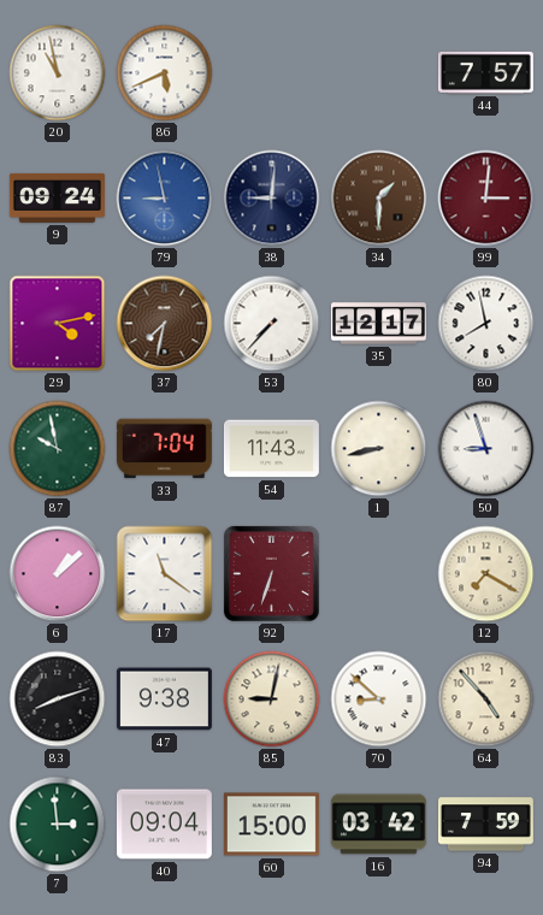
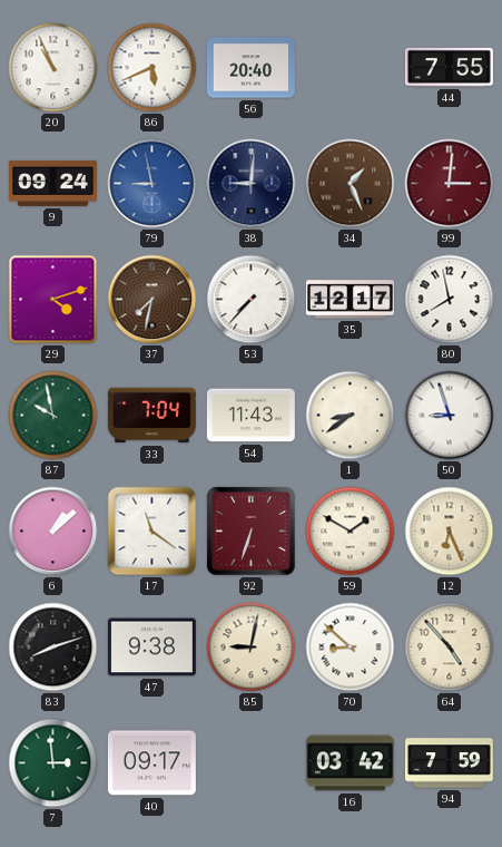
20: 10:58 -> 10:56
56: none -> 20:40
44: 7:57 -> 7:55
34: 1:30 -> 1:26
29: 4:13 -> 4:12
1: 8:43 -> 8:39
59: none -> 1:50
12: 7:20 -> 6:26
40: 09:04 -> 09:17
60: 15:00 -> none
